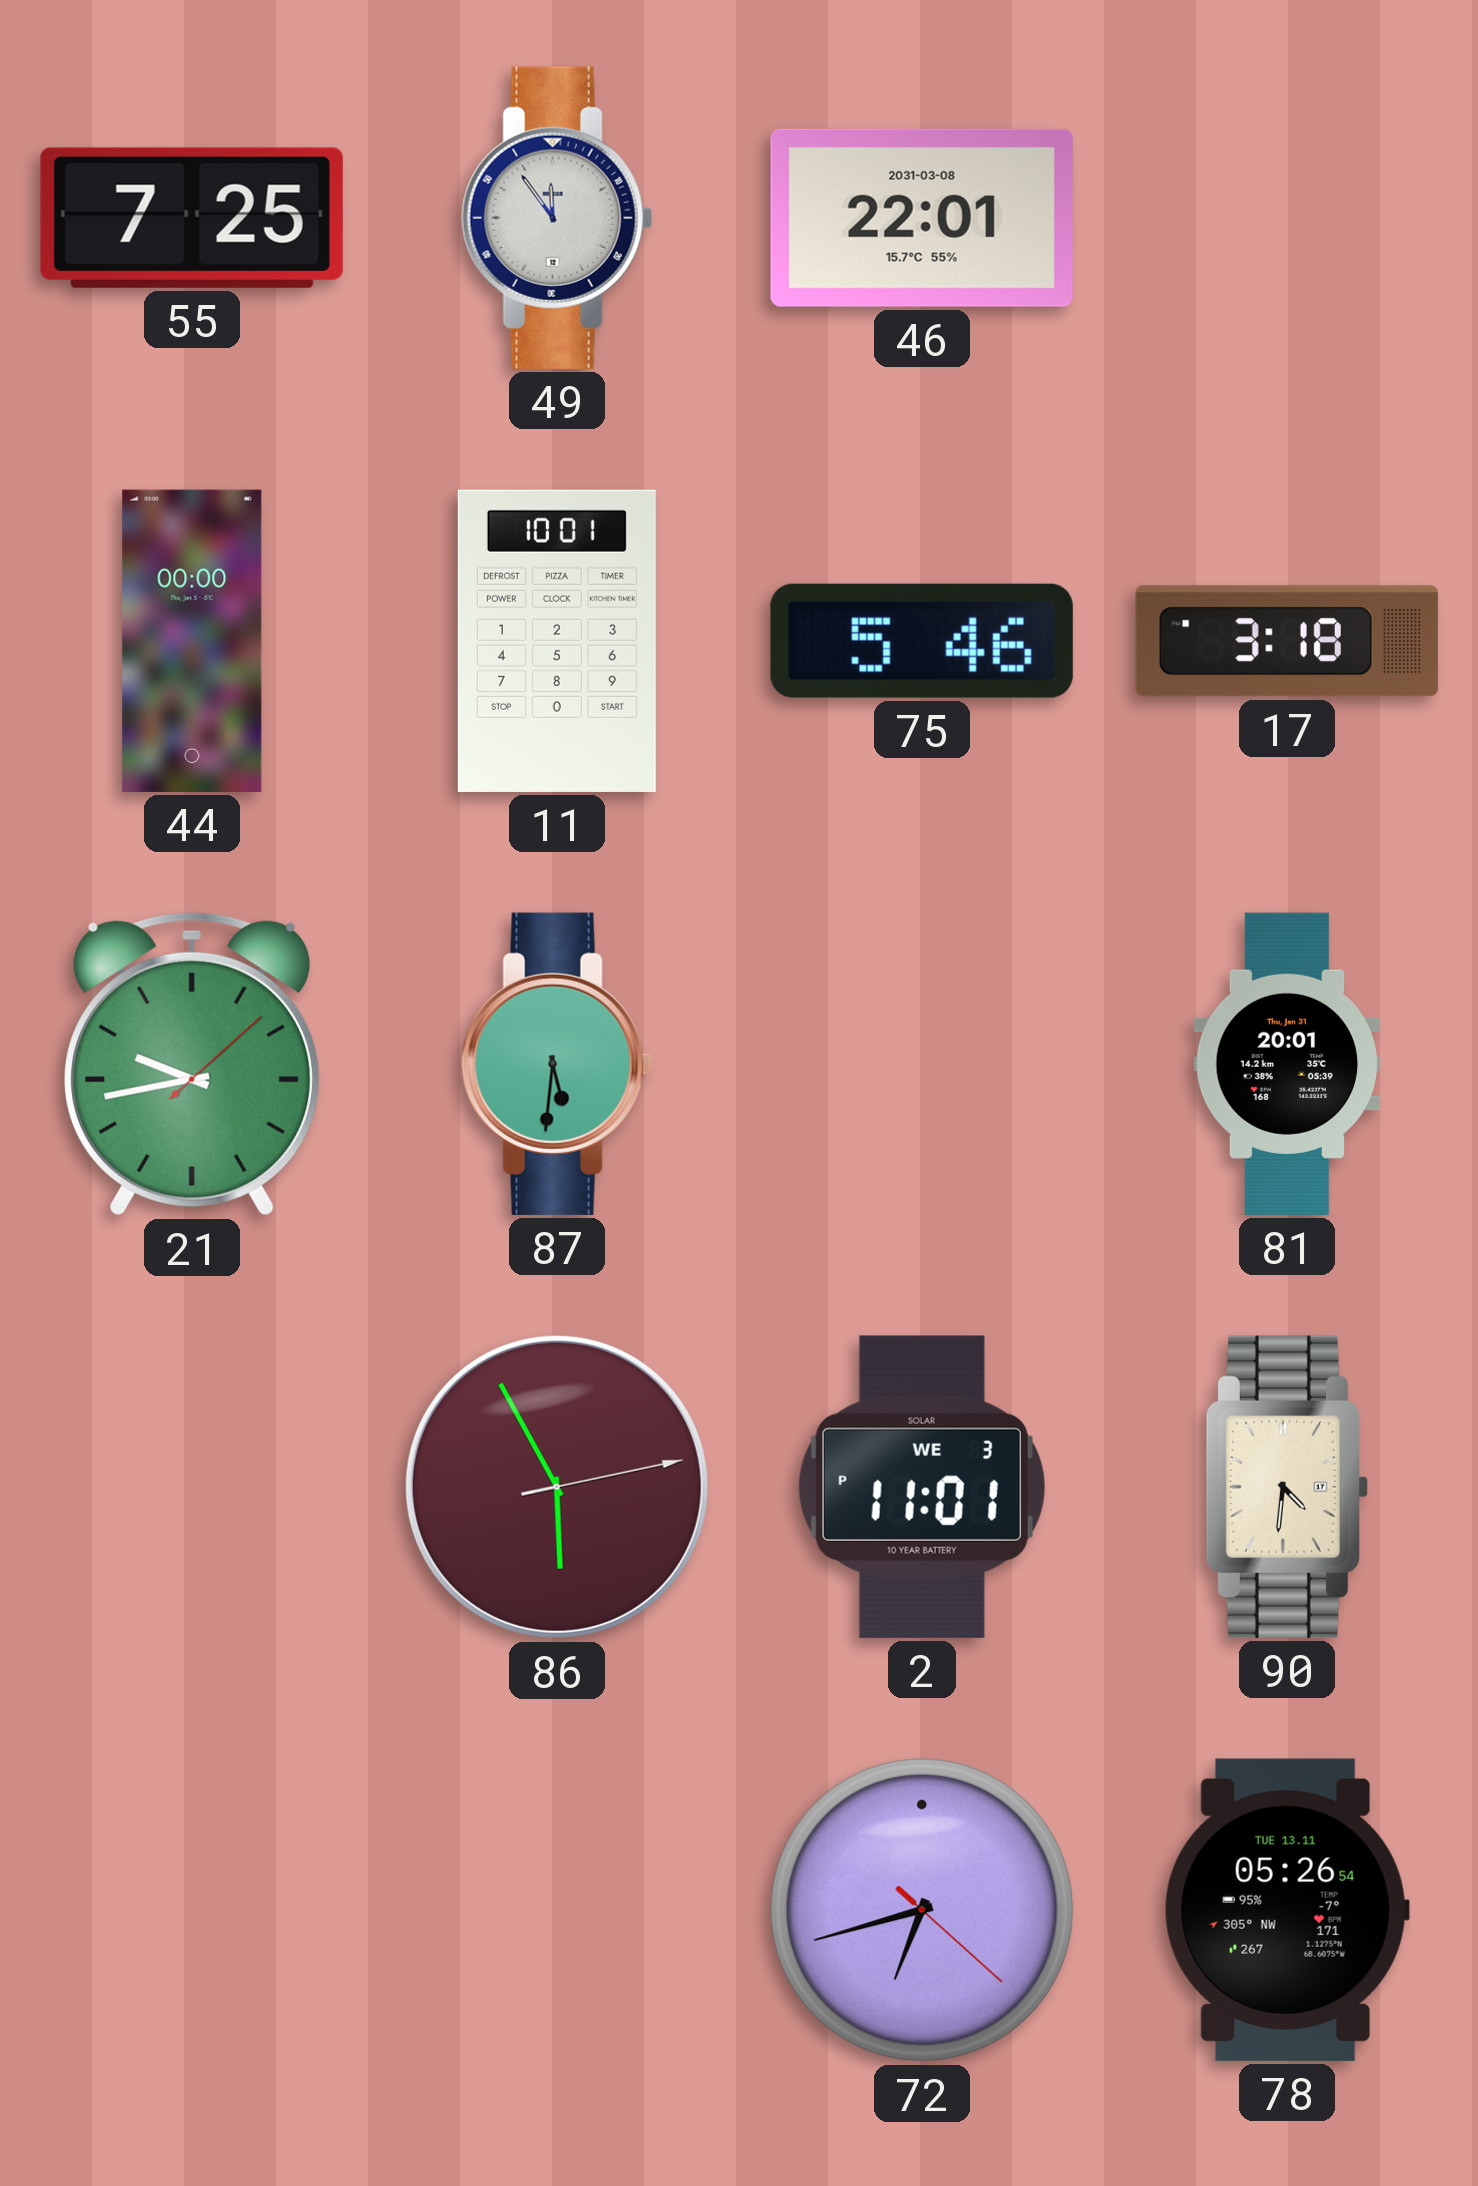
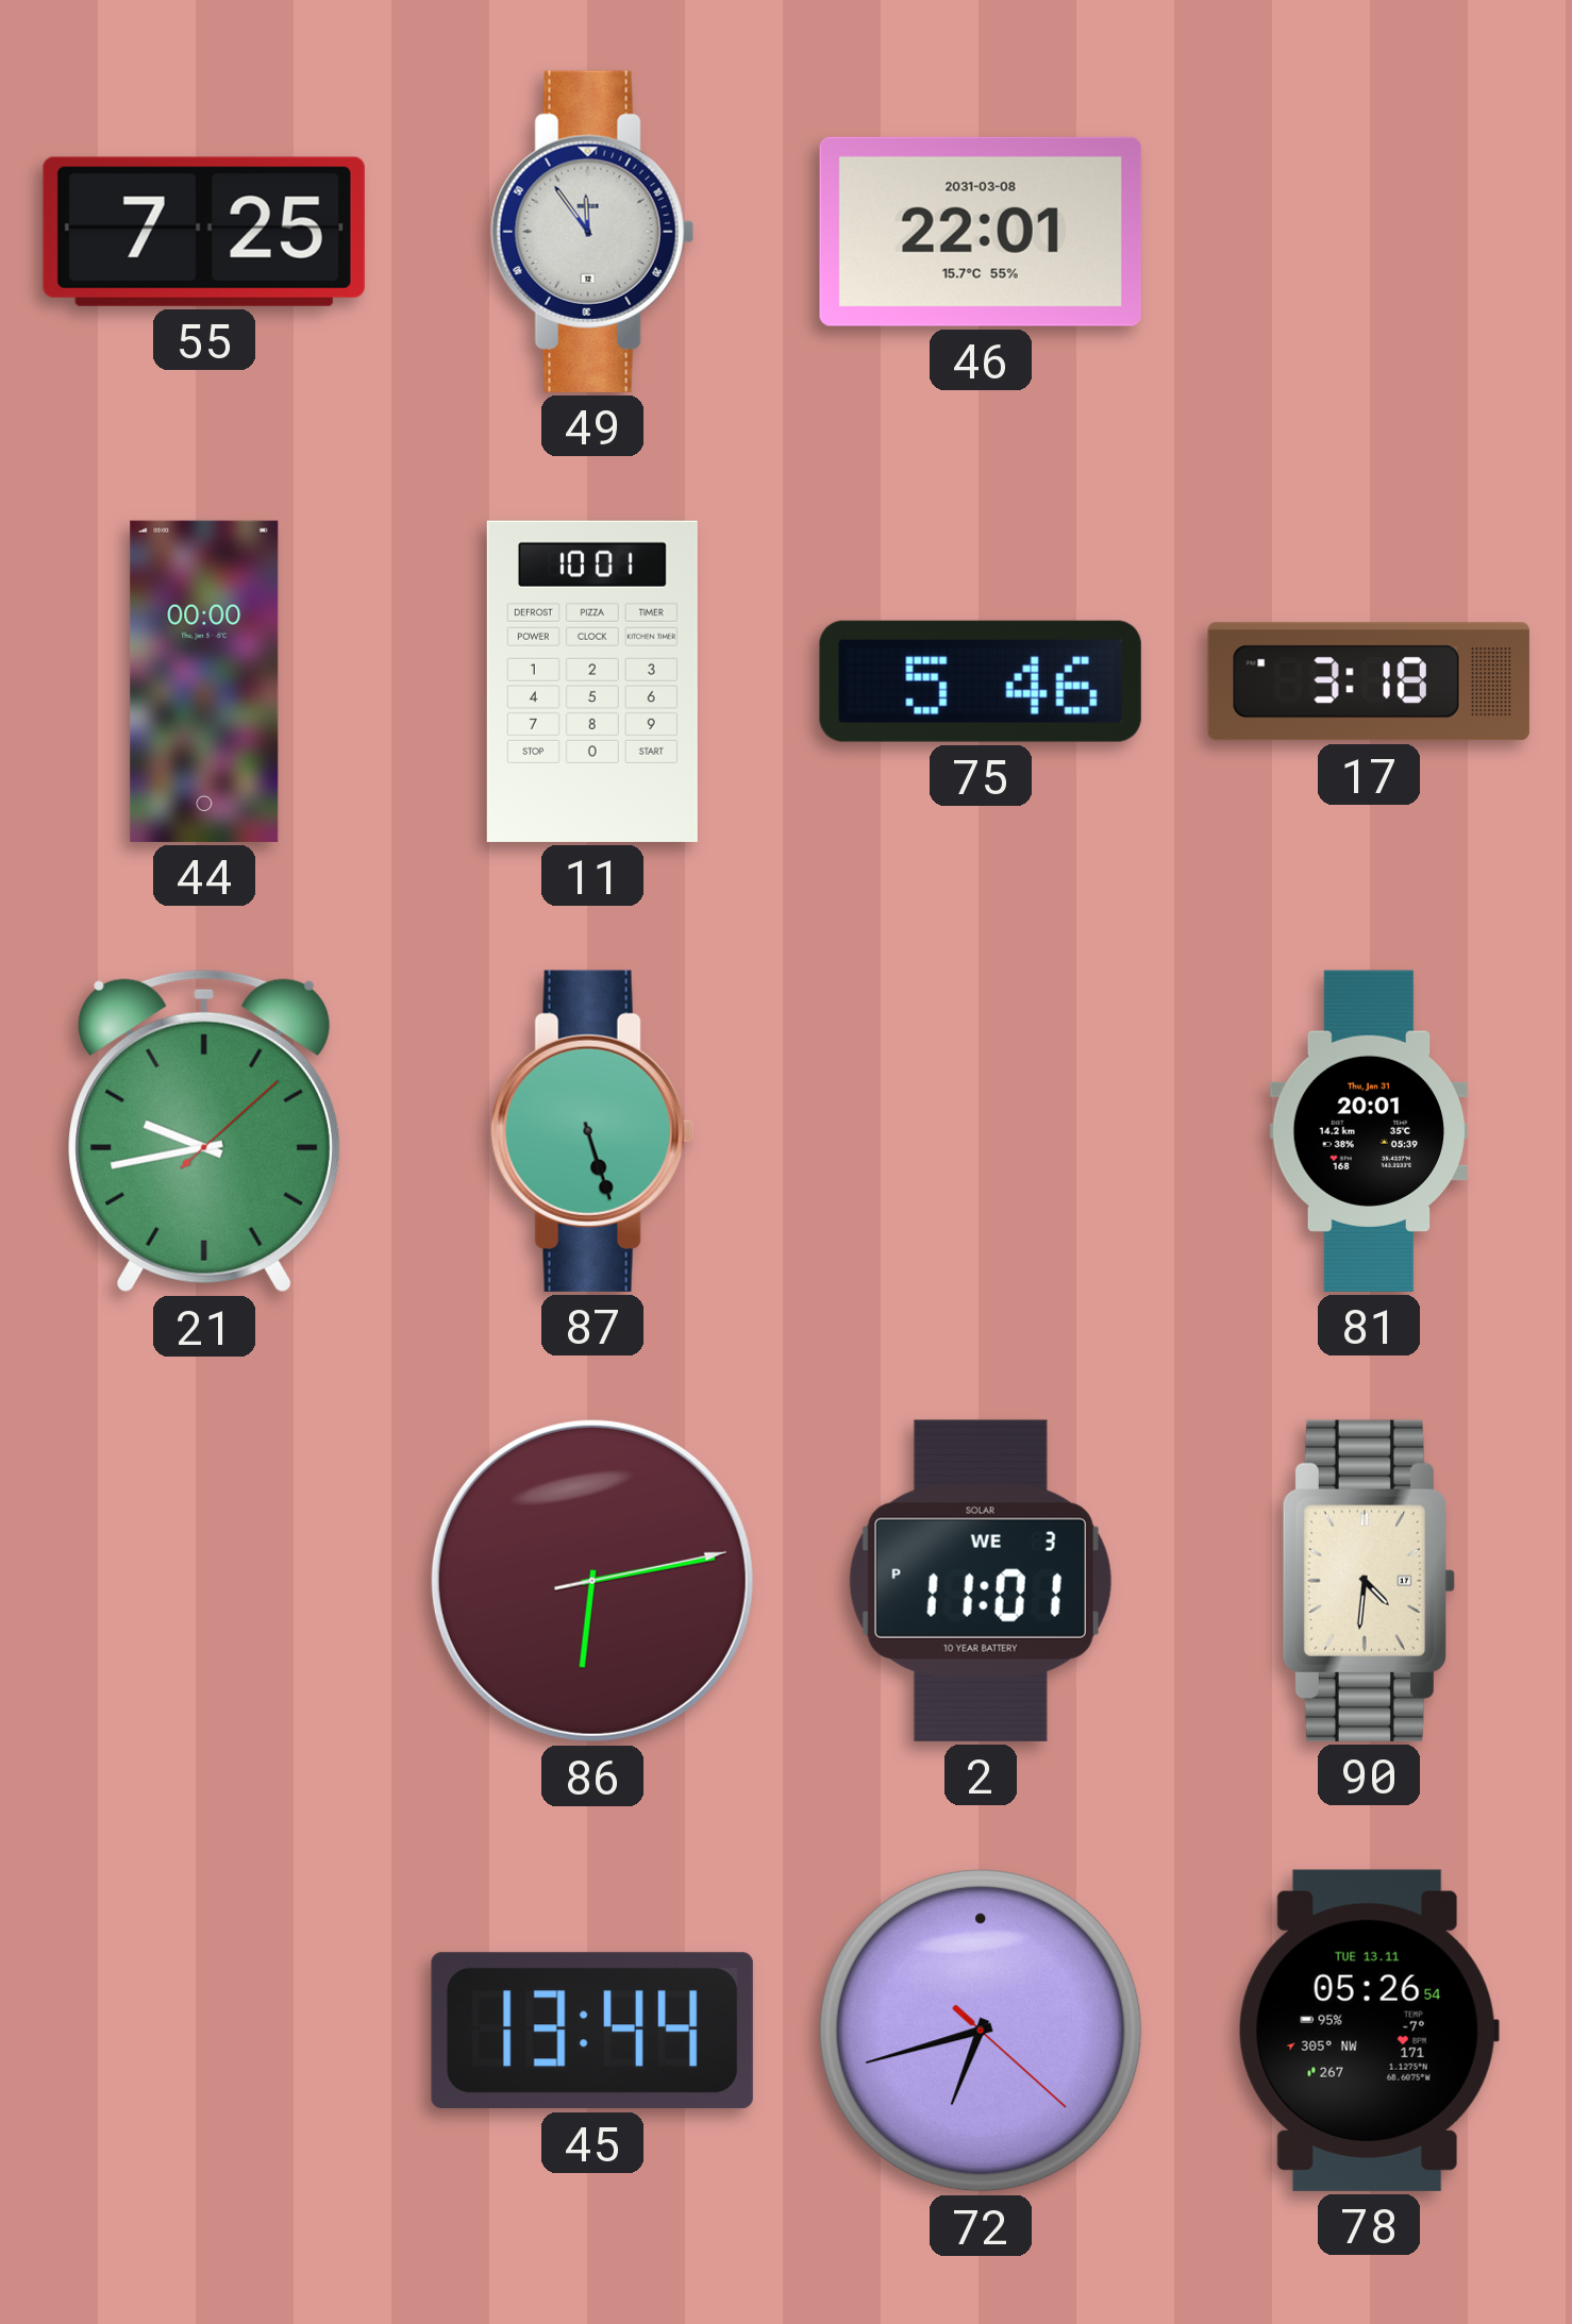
87: 5:31 -> 5:27
86: 5:55 -> 6:13
45: none -> 13:44
